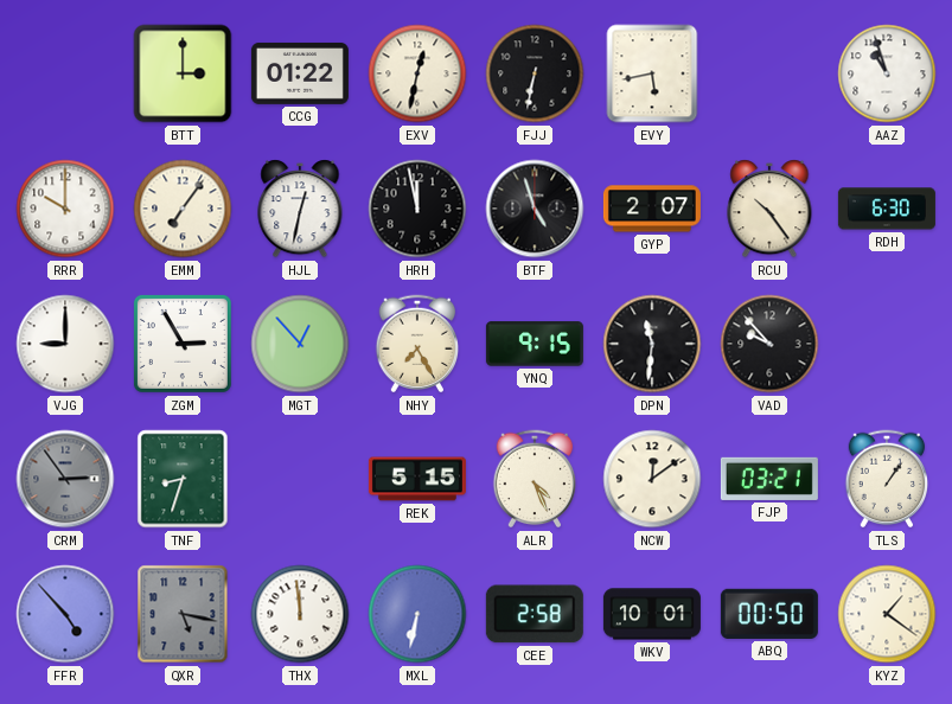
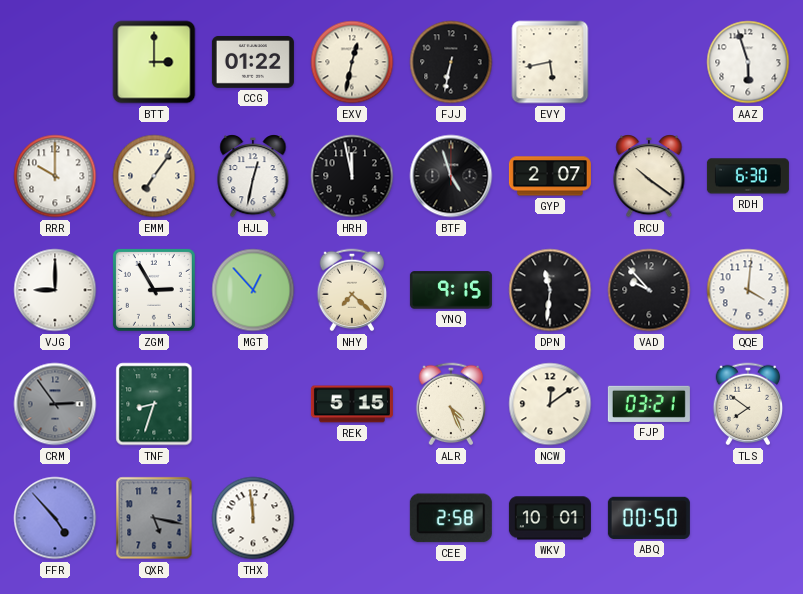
AAZ: 10:57 -> 5:57
RCU: 10:24 -> 10:21
NHY: 7:25 -> 7:22
QQE: none -> 4:01
TLS: 1:06 -> 7:51
MXL: 6:32 -> none
KYZ: 1:21 -> none
